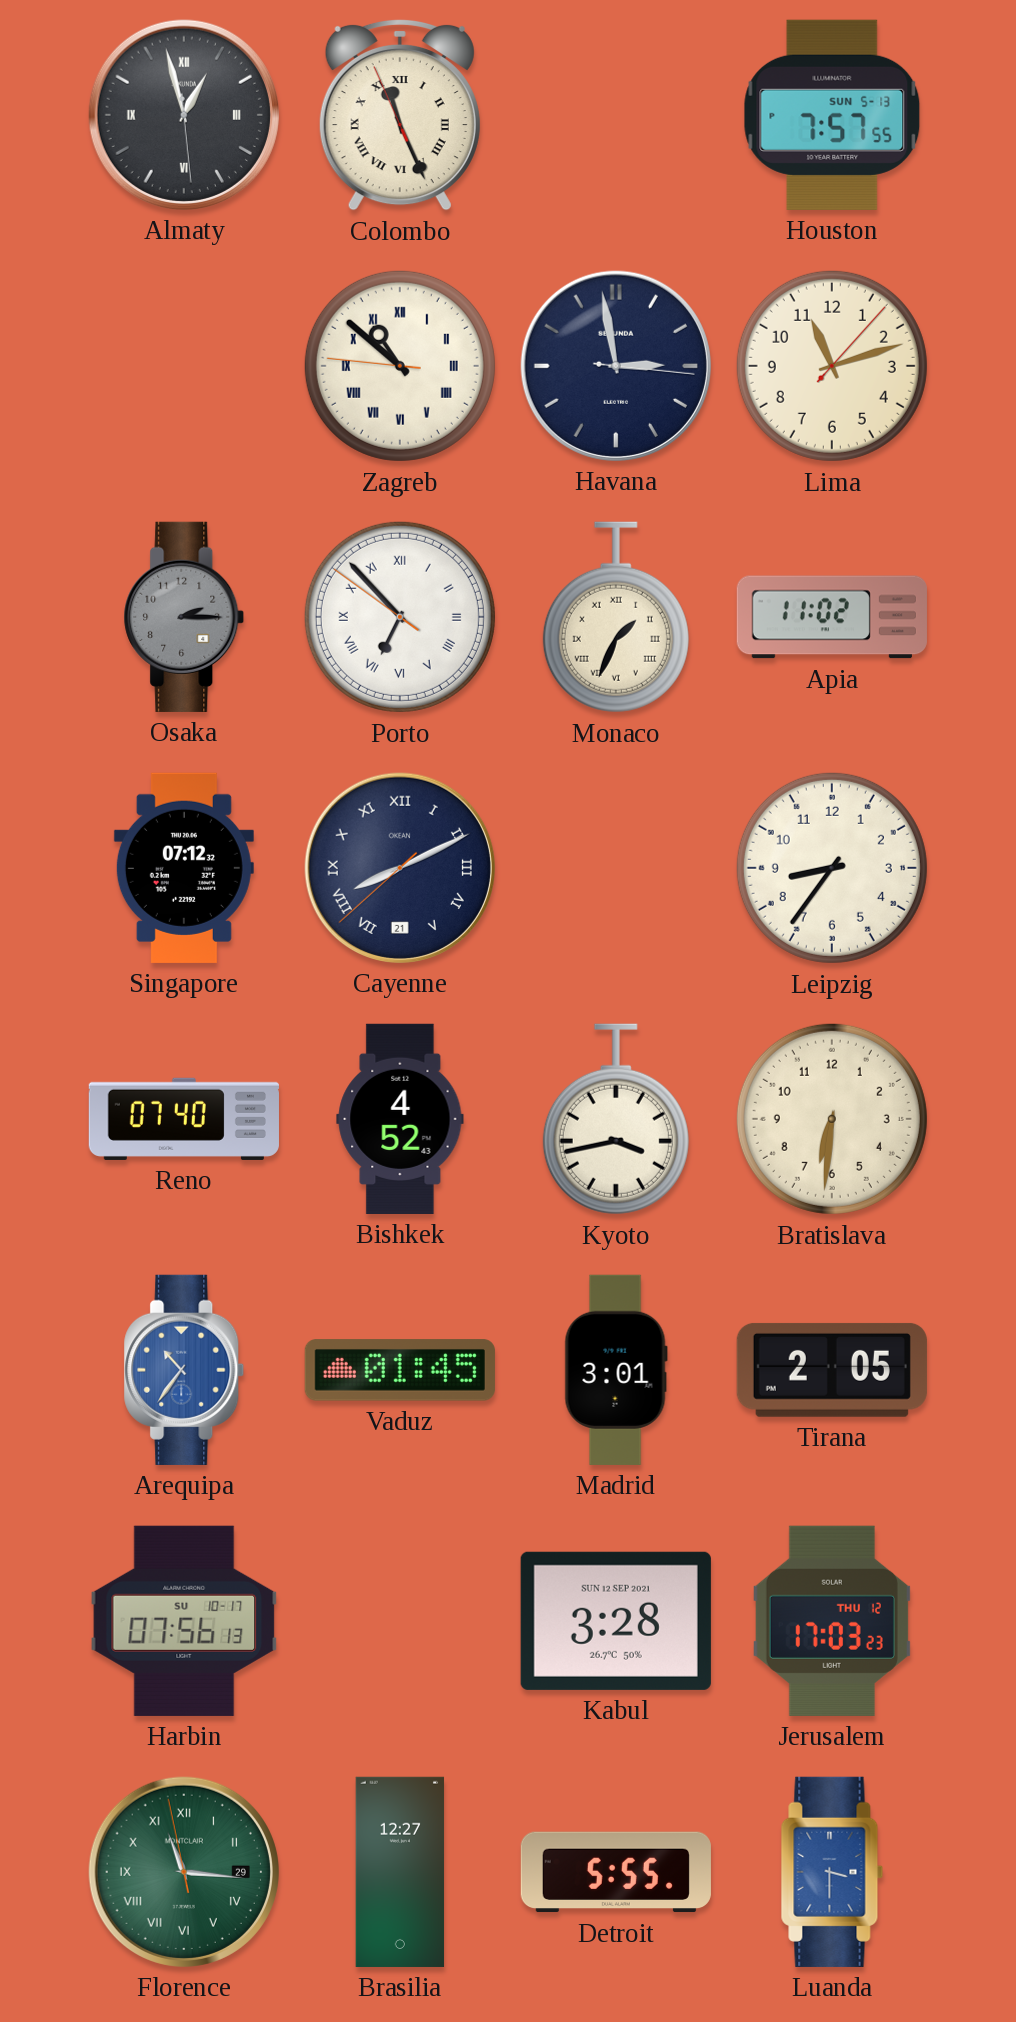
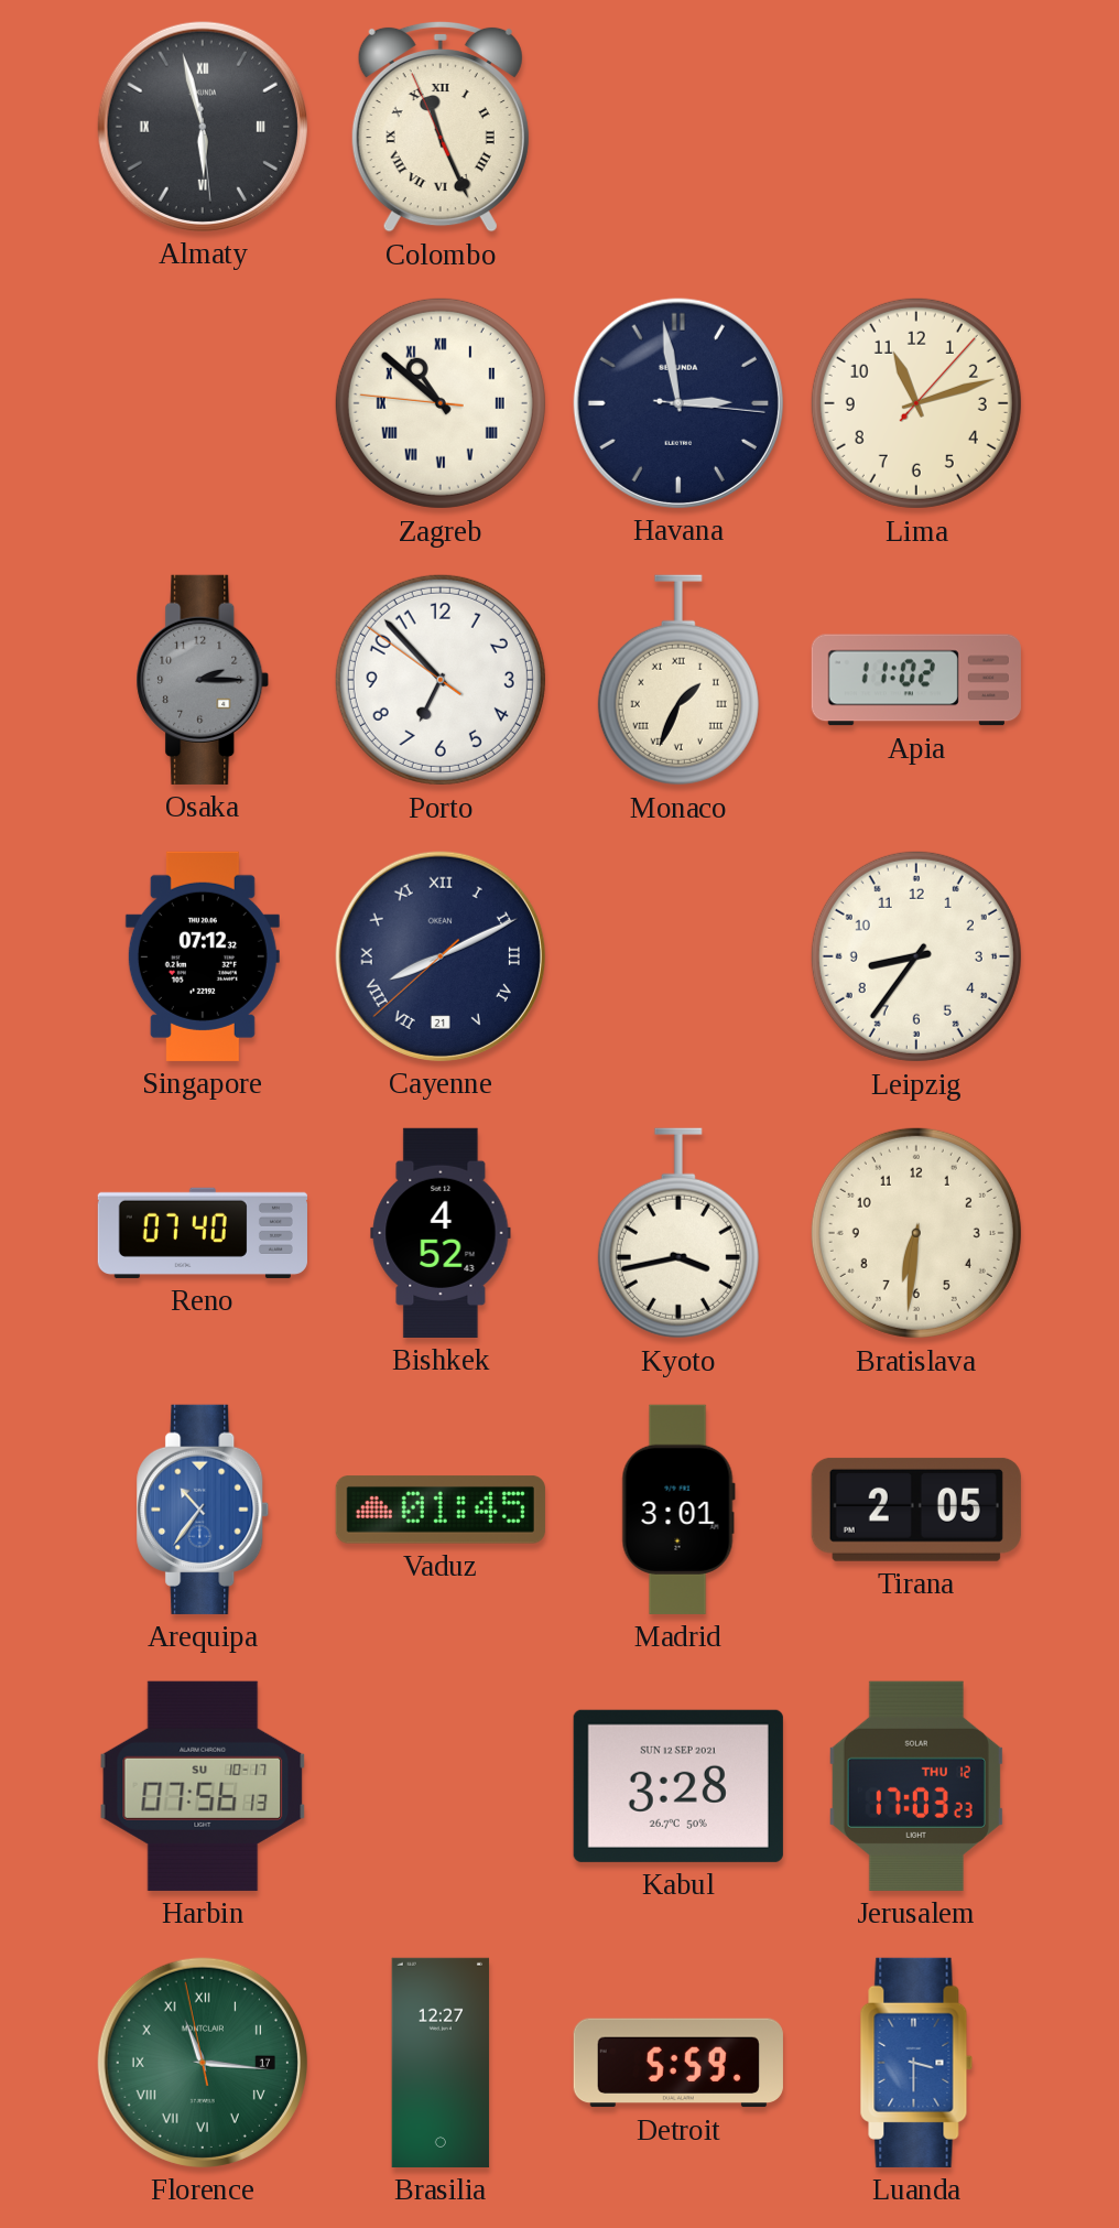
Almaty: 12:57 -> 5:57
Houston: 7:57 -> none
Porto numerals: Roman -> Arabic
Florence date: 29 -> 17
Detroit: 5:55 -> 5:59
